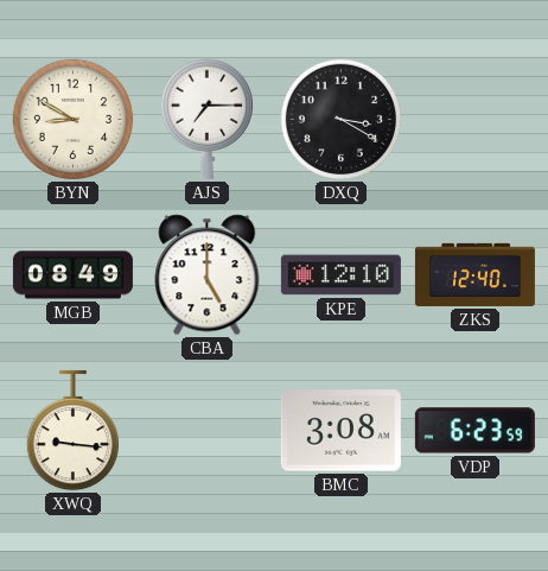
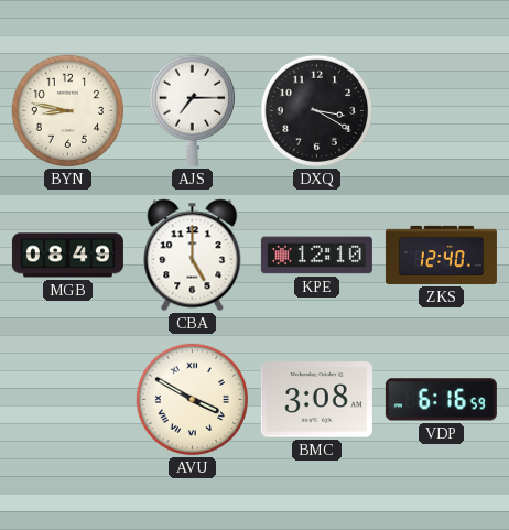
BYN: 8:50 -> 8:47
XWQ: 9:16 -> none
AVU: none -> 3:50
VDP: 6:23 -> 6:16
